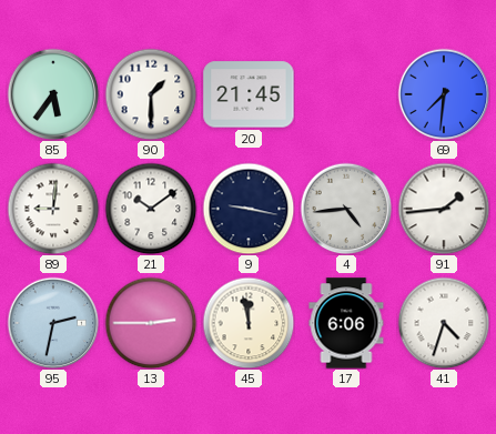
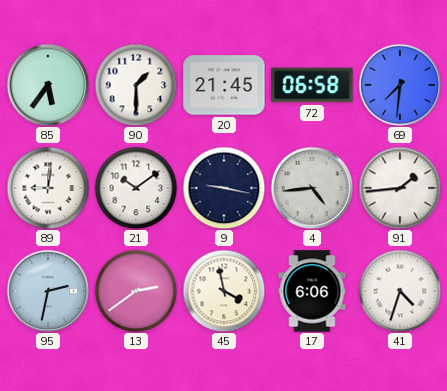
72: none -> 06:58
13: 2:45 -> 2:39
45: 11:58 -> 3:58
